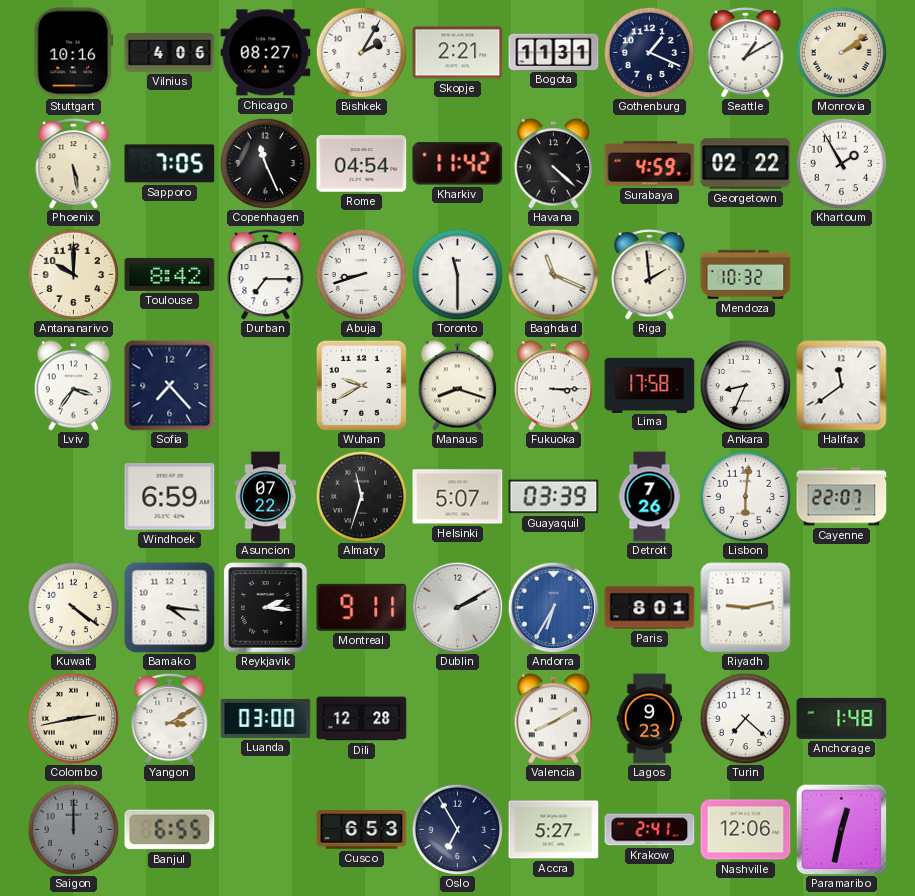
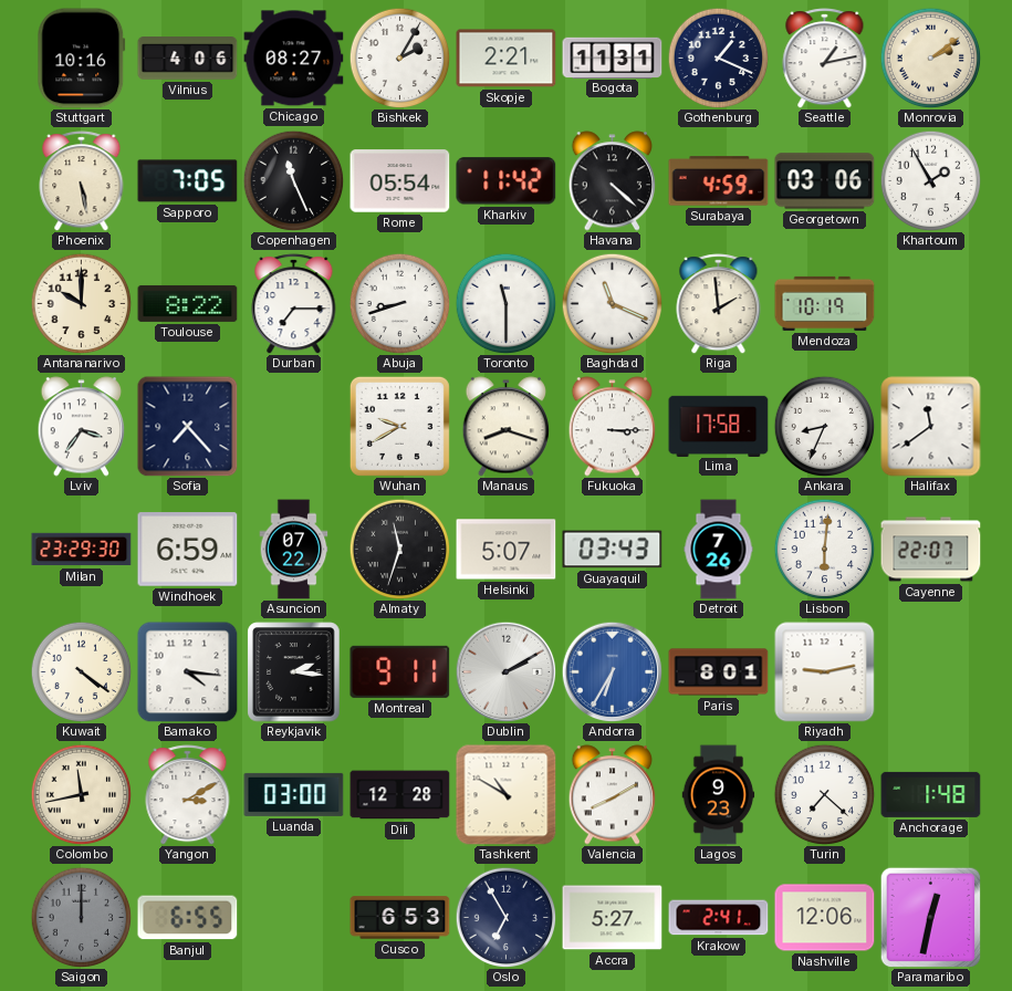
Seattle: 1:10 -> 1:13
Rome: 04:54 -> 05:54
Georgetown: 02:22 -> 03:06
Toulouse: 8:42 -> 8:22
Mendoza: 10:32 -> 10:19
Milan: none -> 23:29
Guayaquil: 03:39 -> 03:43
Colombo: 2:43 -> 11:43
Tashkent: none -> 10:50
